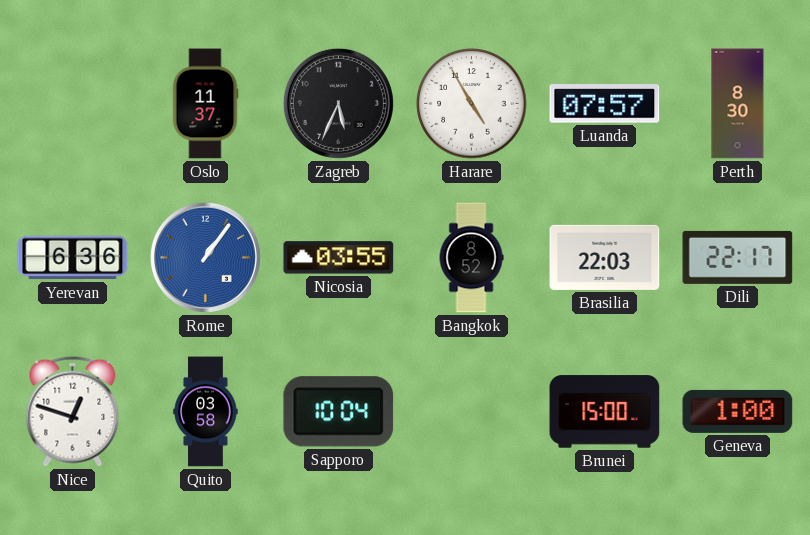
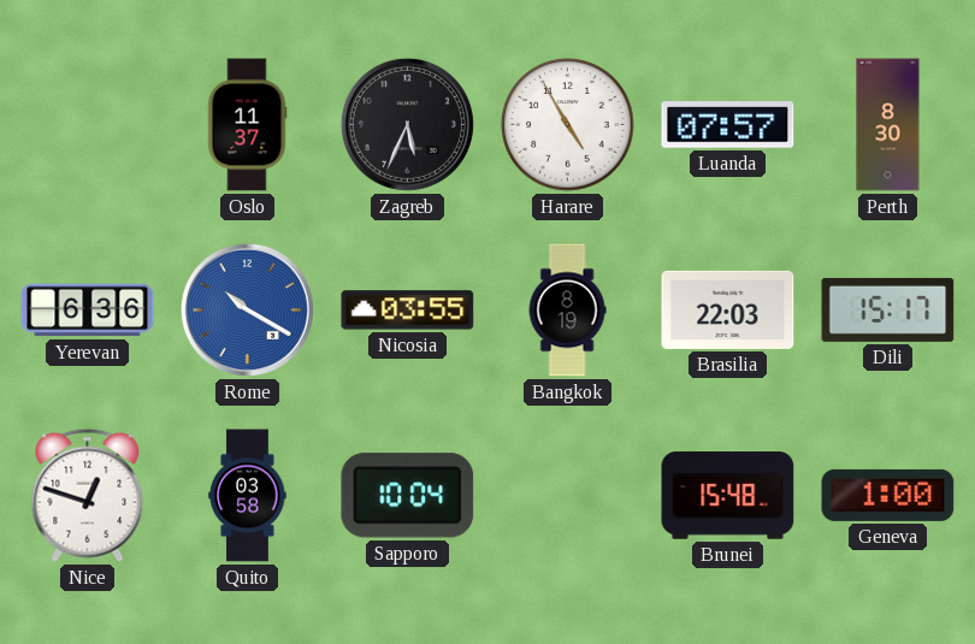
Rome: 1:06 -> 10:20
Bangkok: 8:52 -> 8:19
Dili: 22:17 -> 15:17
Brunei: 15:00 -> 15:48
